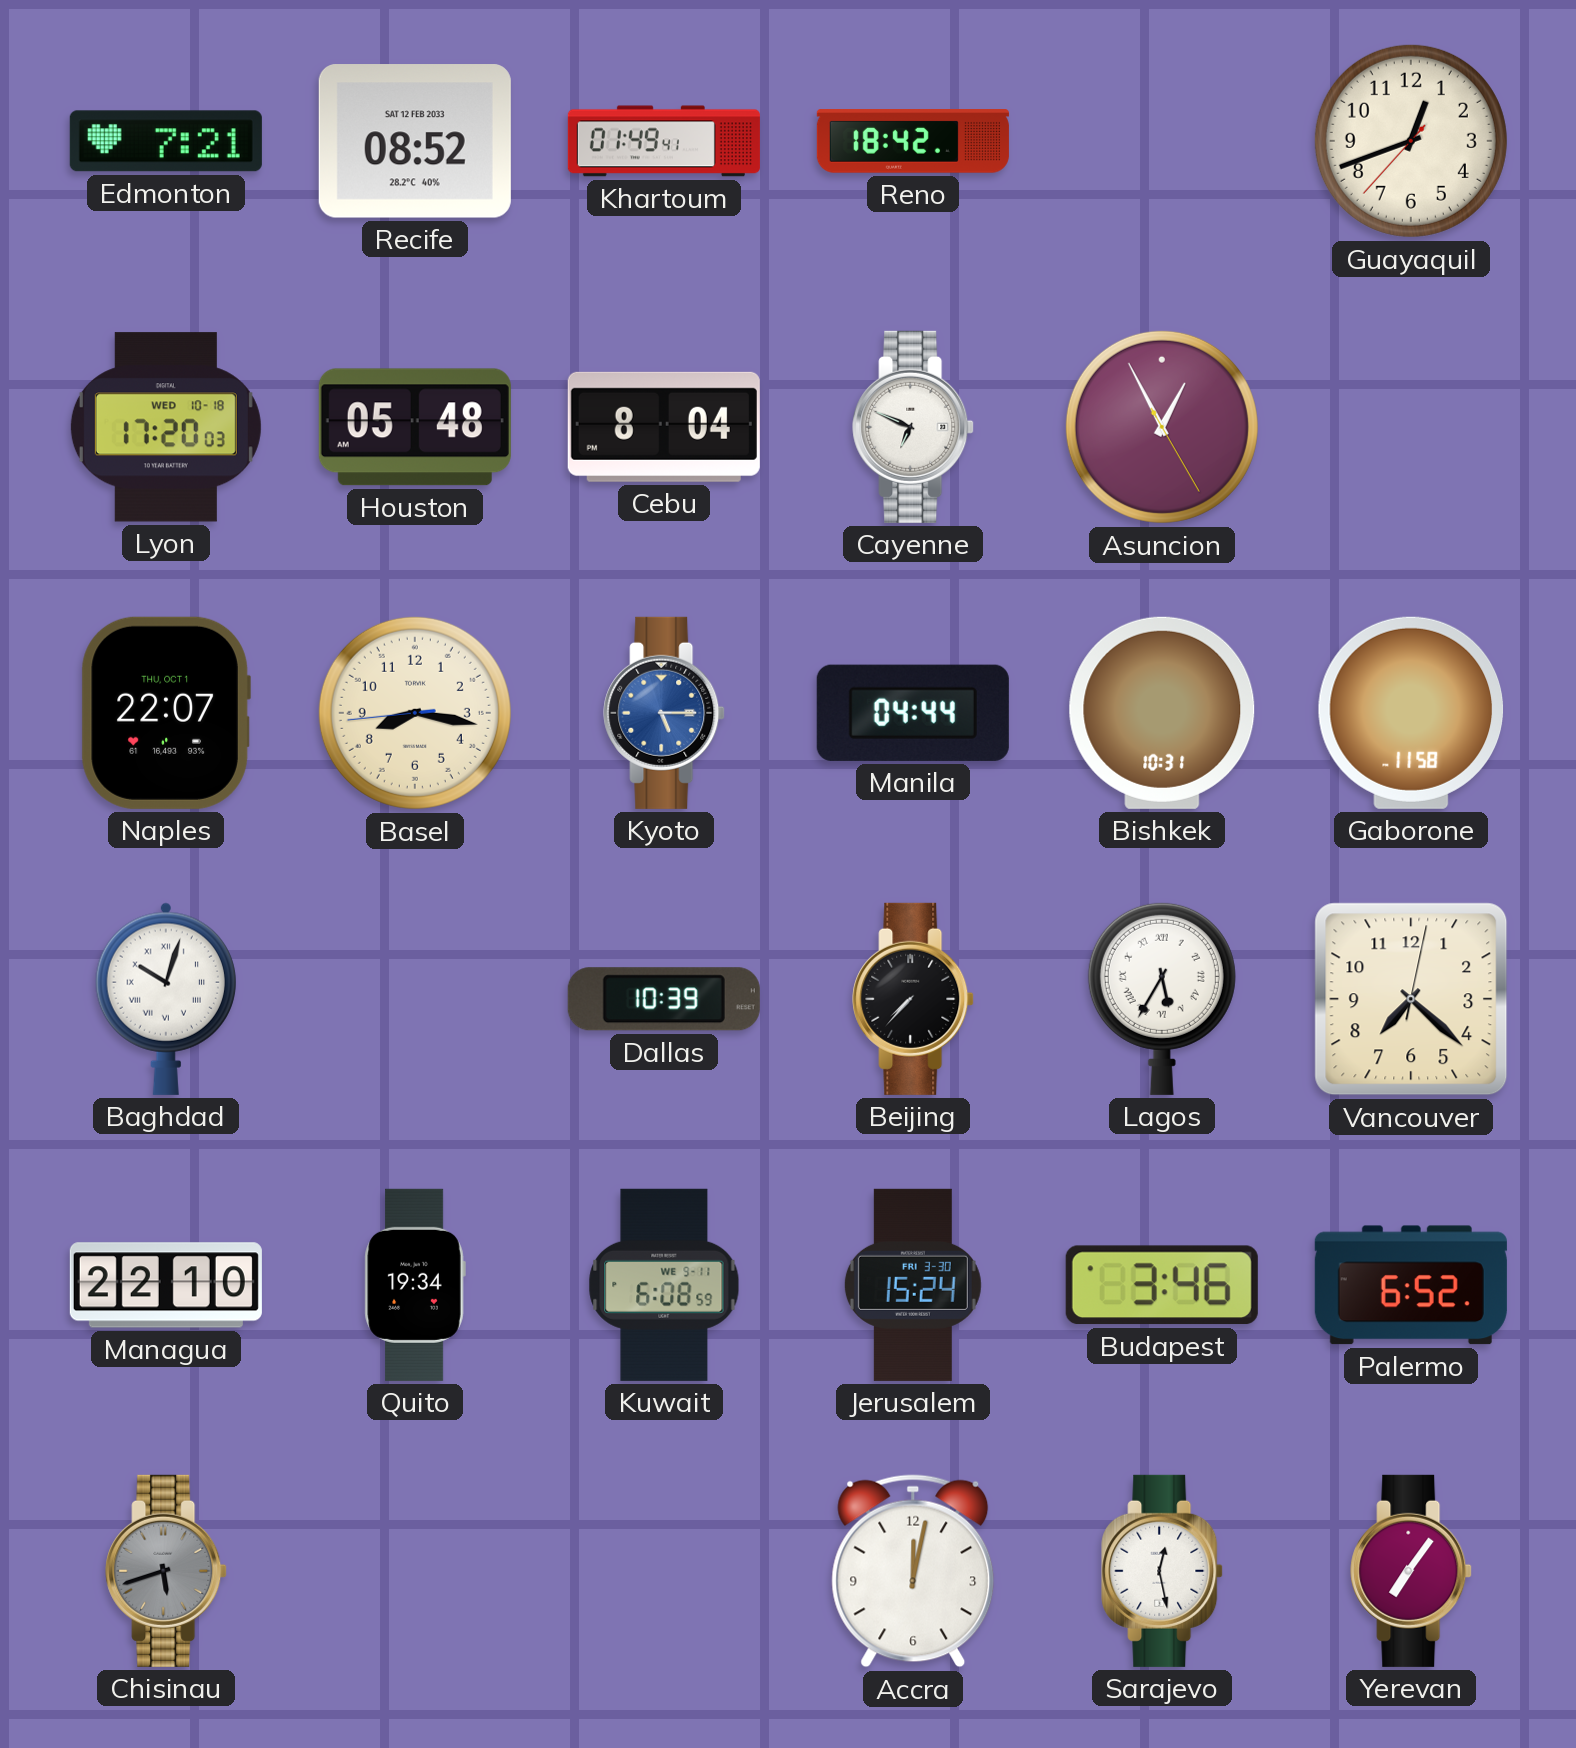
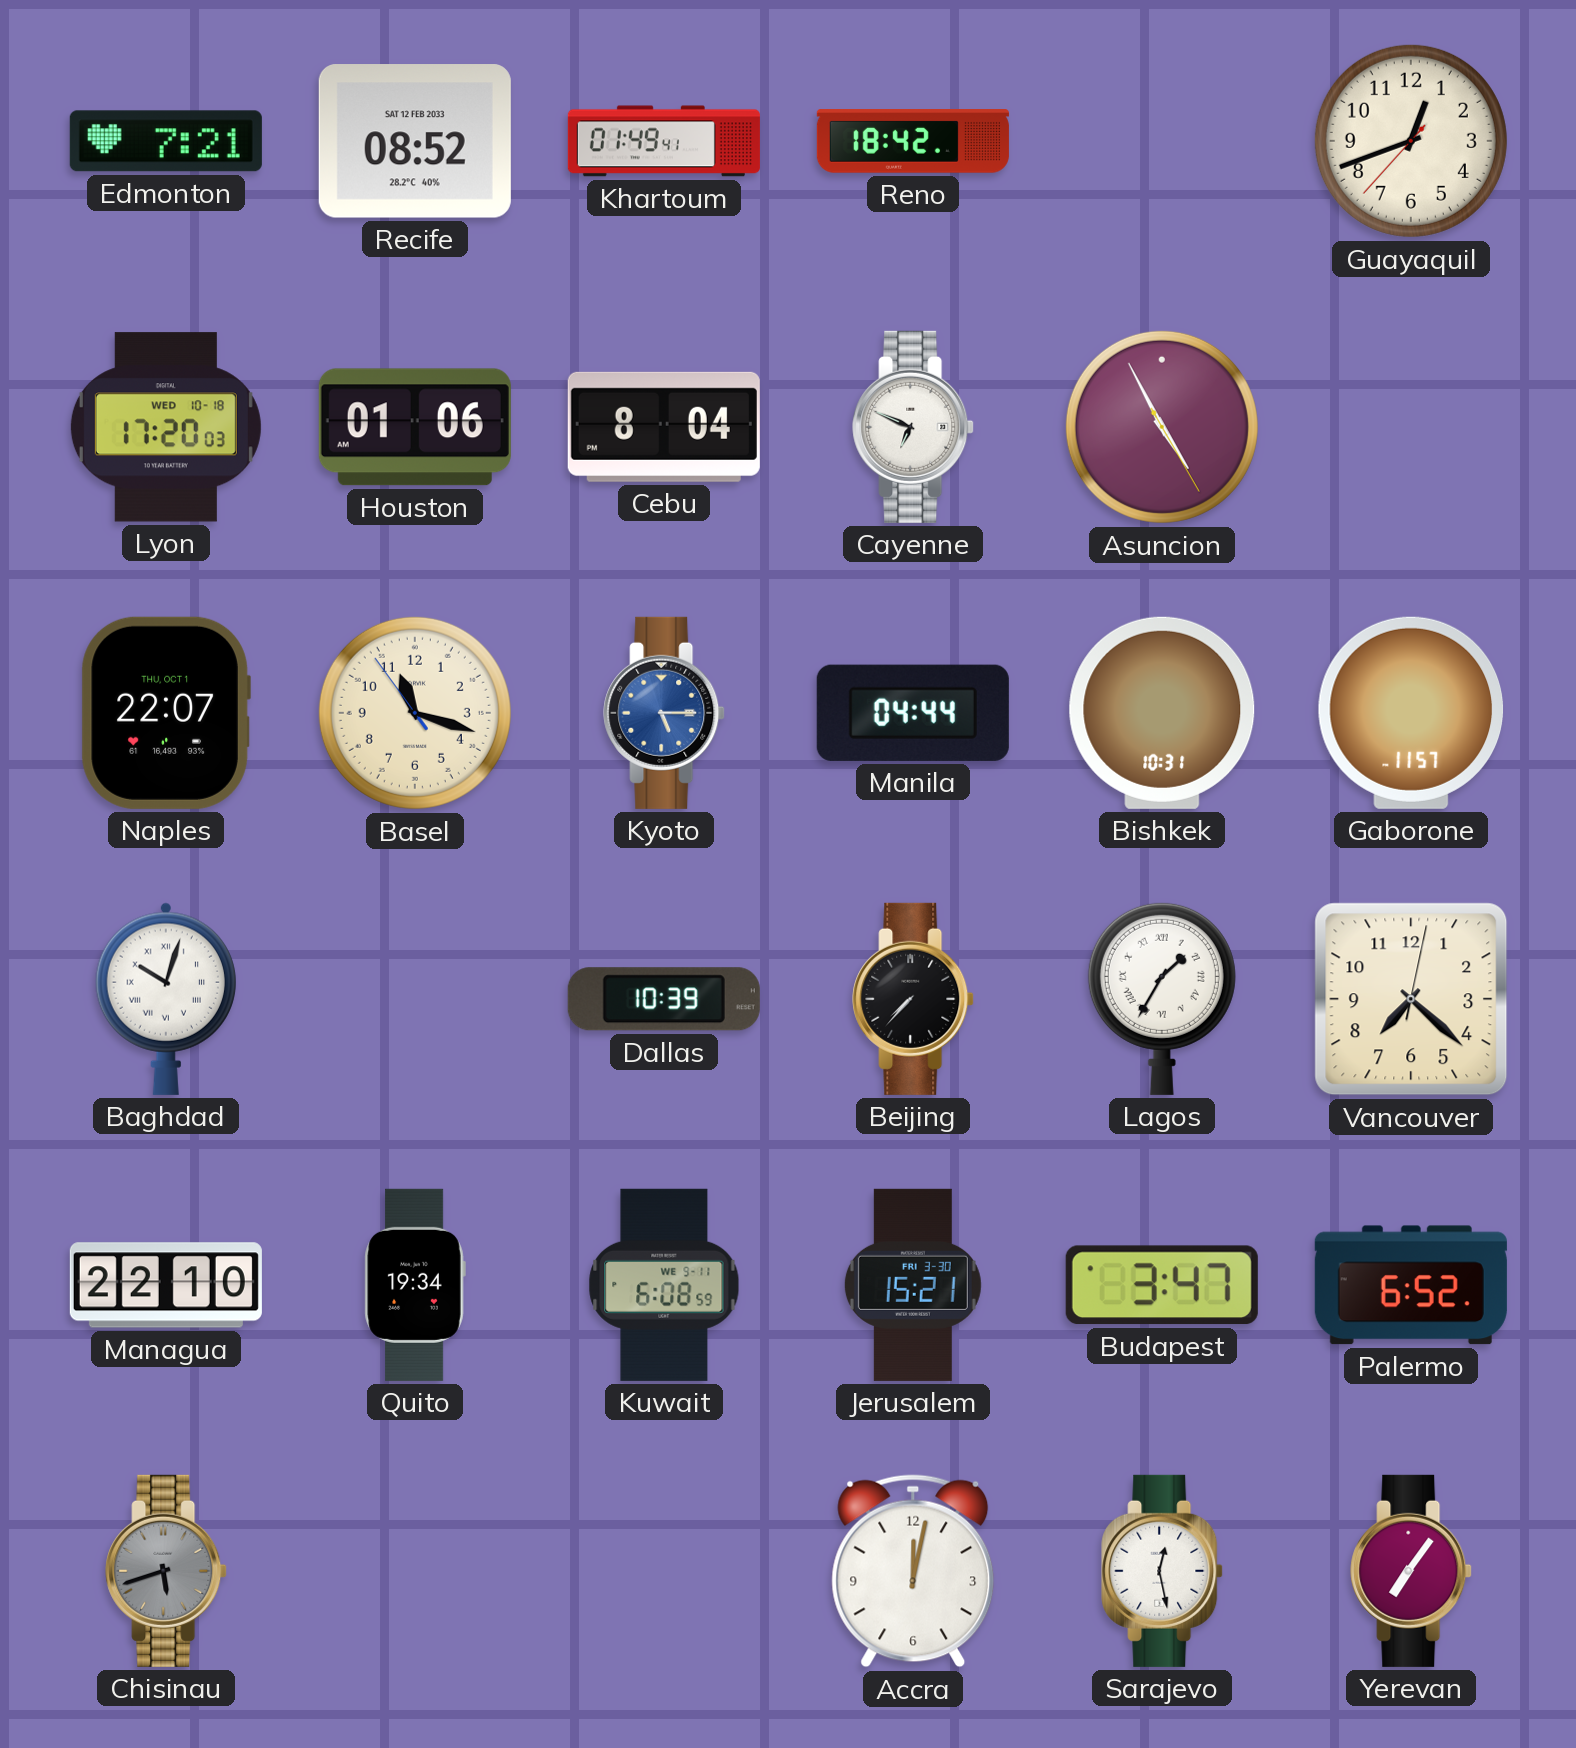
Houston: 05:48 -> 01:06
Asuncion: 12:55 -> 4:55
Basel: 8:16 -> 11:17
Gaborone: 11:58 -> 11:57
Lagos: 5:35 -> 1:35
Jerusalem: 15:24 -> 15:21
Budapest: 3:46 -> 3:47
